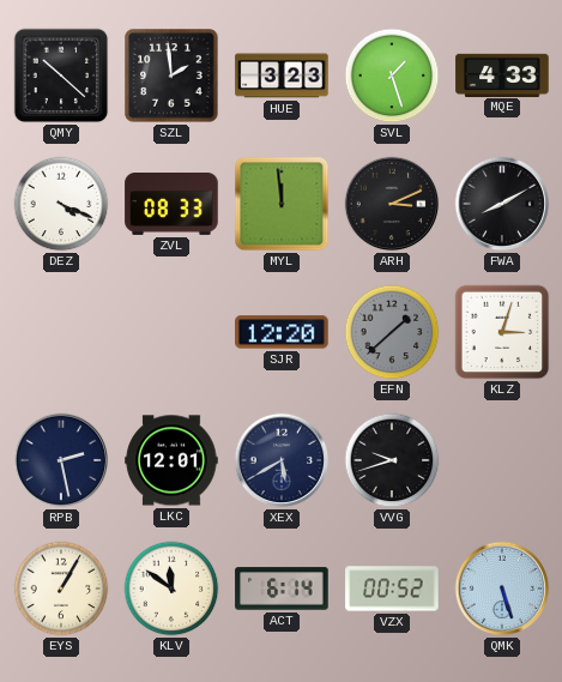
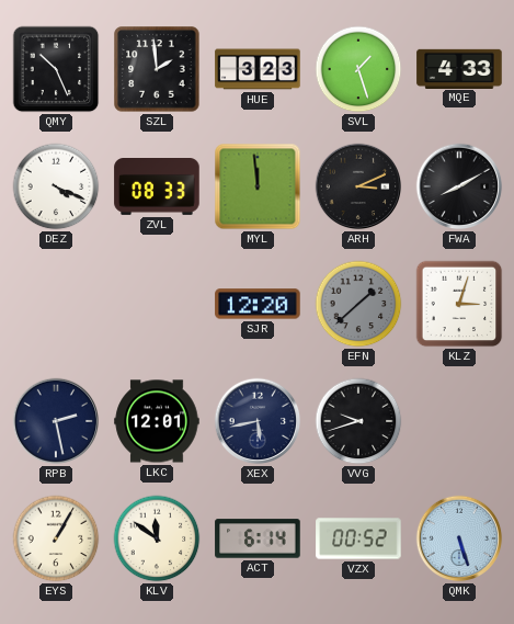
QMY: 10:22 -> 10:26
XEX: 5:40 -> 5:43
